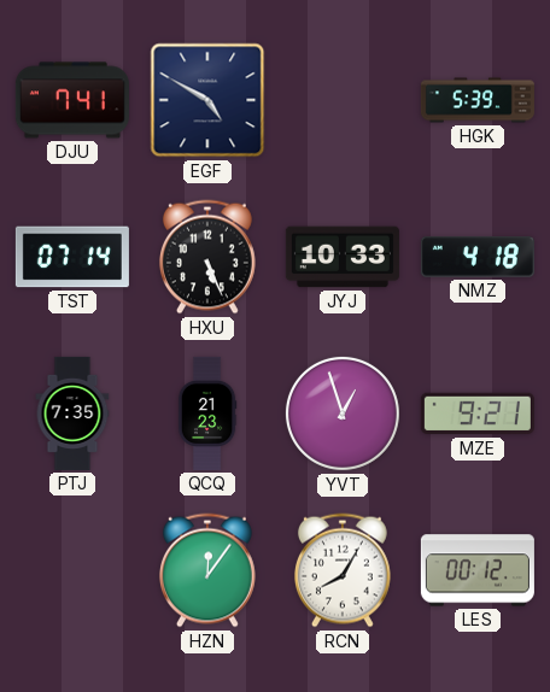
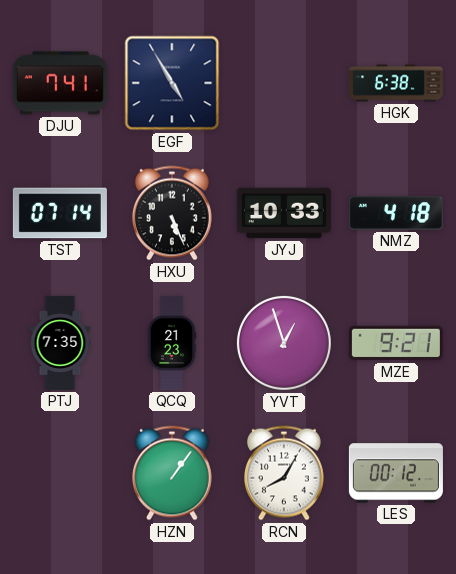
EGF: 4:50 -> 4:55
HGK: 5:39 -> 6:38
HZN: 12:06 -> 1:06
